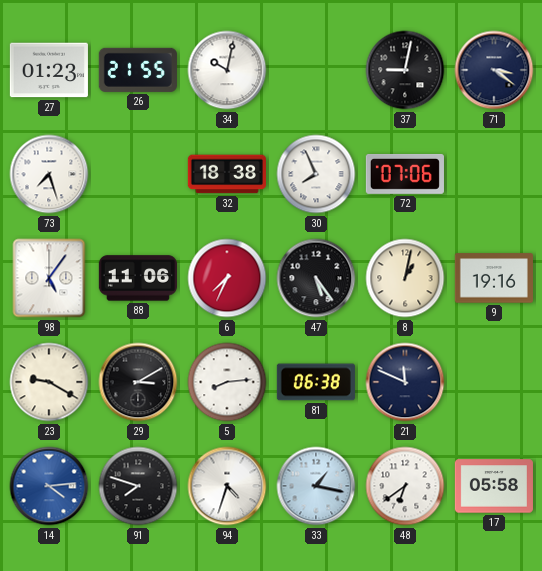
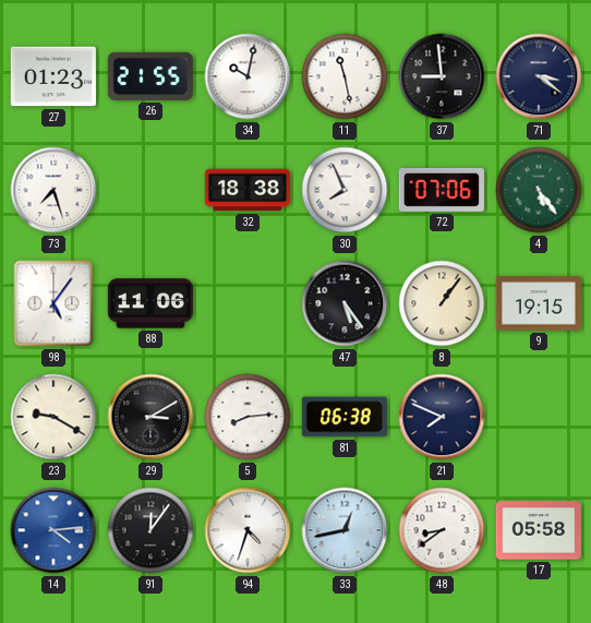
11: none -> 11:28
37: 9:02 -> 8:59
4: none -> 5:24
6: 7:34 -> none
8: 1:02 -> 1:06
9: 19:16 -> 19:15
21: 11:49 -> 7:49
91: 7:48 -> 12:06
33: 1:17 -> 12:43
48: 6:39 -> 8:39
